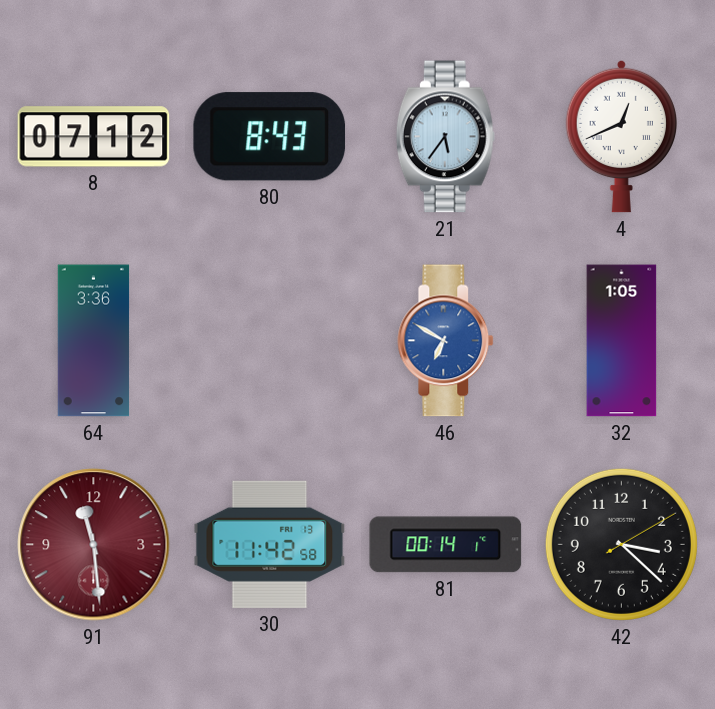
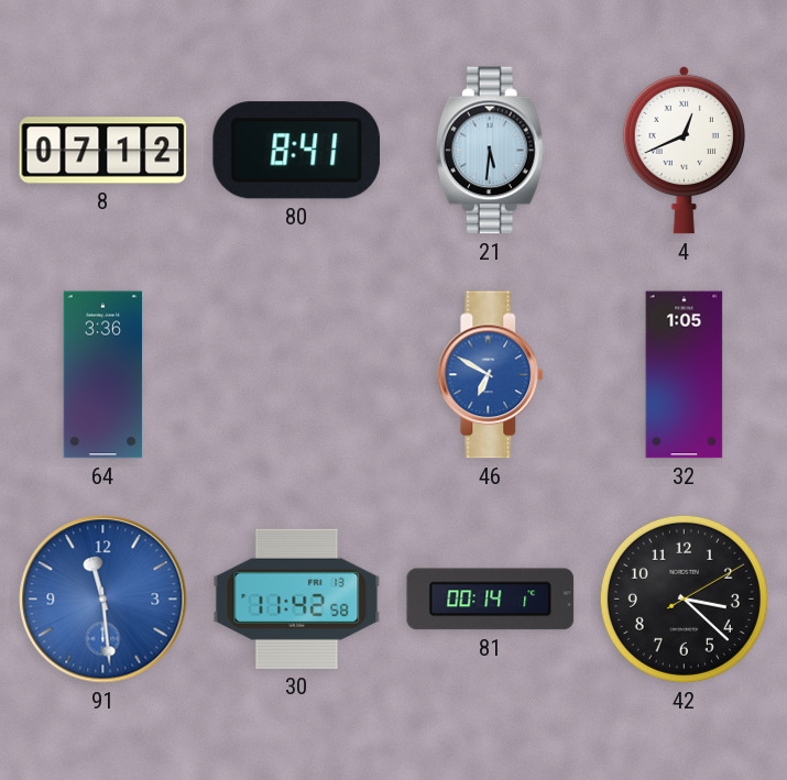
80: 8:43 -> 8:41
21: 5:36 -> 5:31
91 dial: burgundy -> blue
